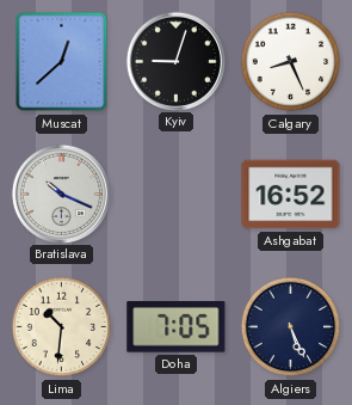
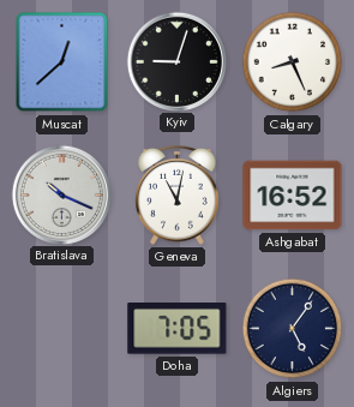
Geneva: none -> 11:02
Lima: 10:31 -> none
Algiers: 5:26 -> 5:06
